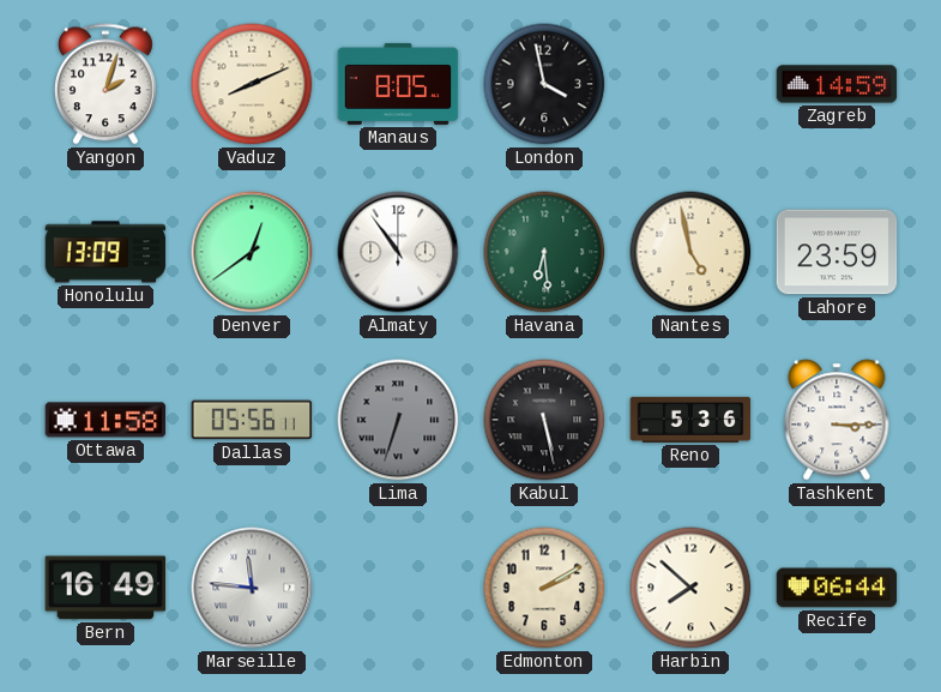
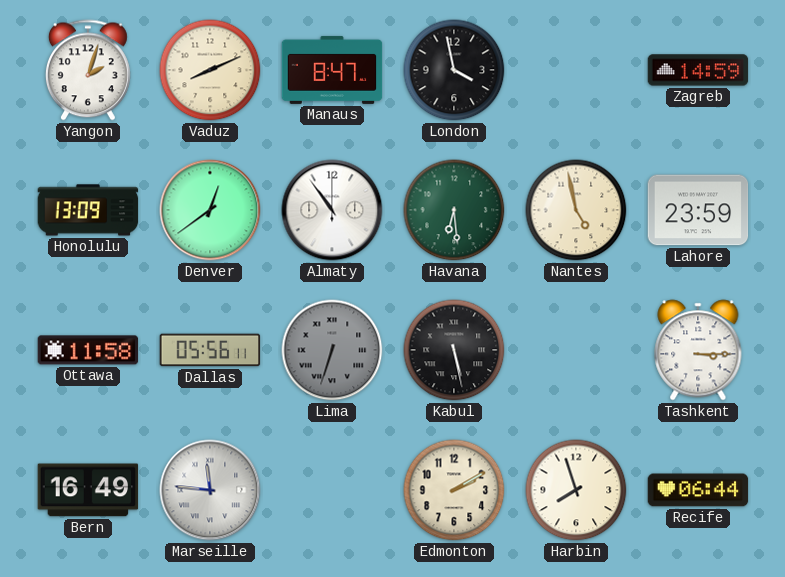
Manaus: 8:05 -> 8:47
Reno: 5:36 -> none
Harbin: 7:52 -> 7:57
